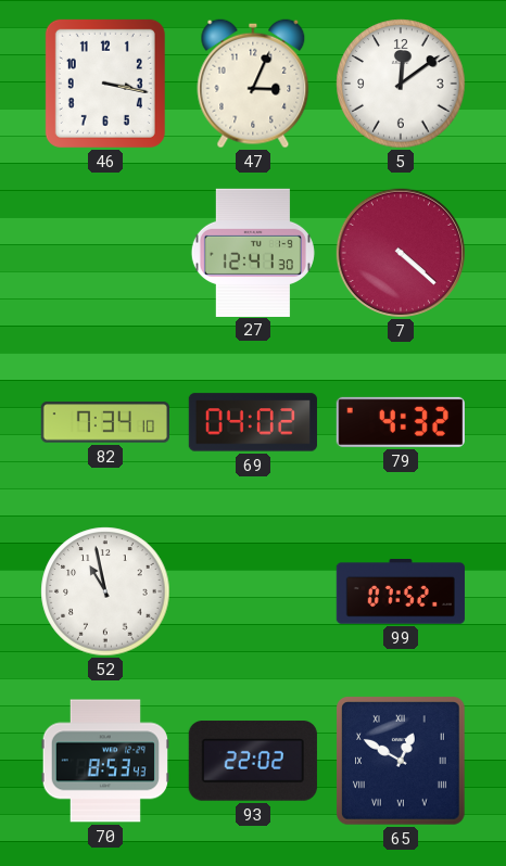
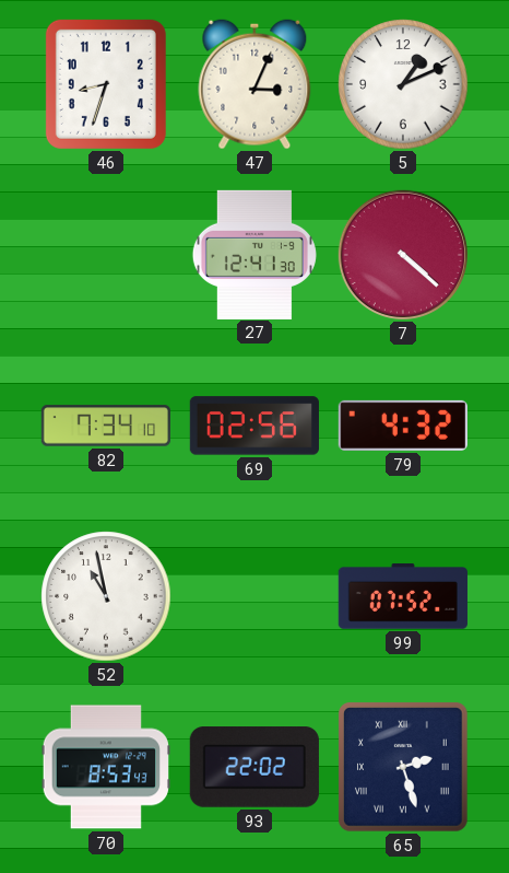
46: 3:17 -> 8:33
5: 12:09 -> 1:11
69: 04:02 -> 02:56
65: 12:50 -> 2:27
